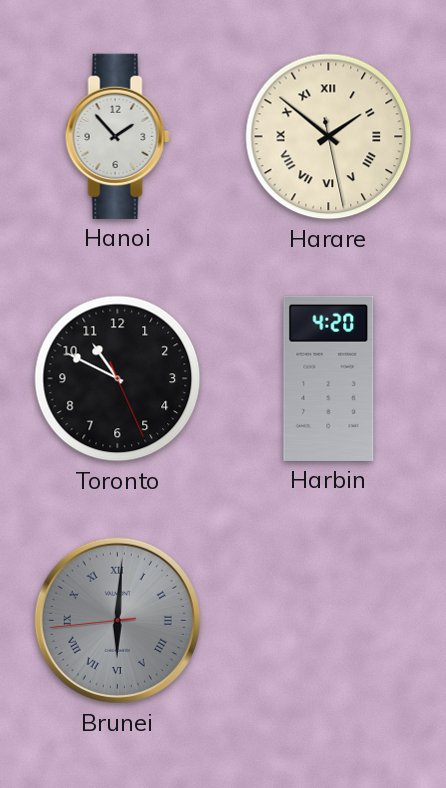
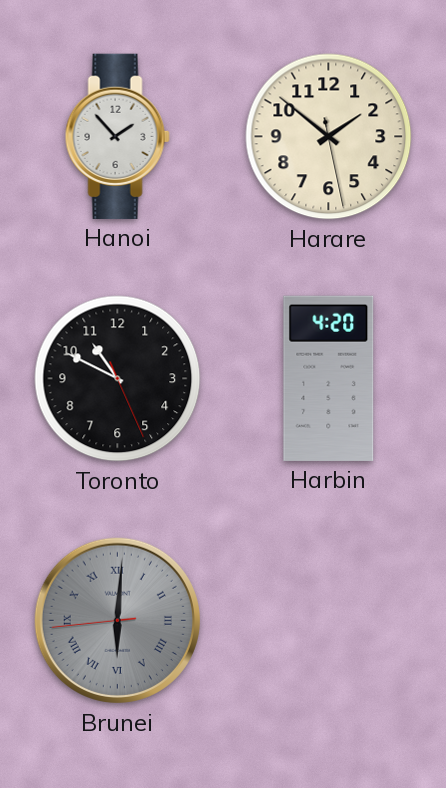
Harare numerals: Roman -> Arabic
